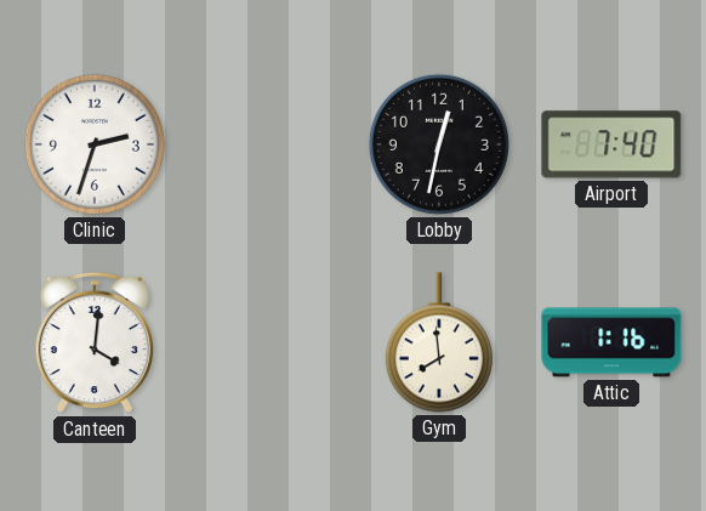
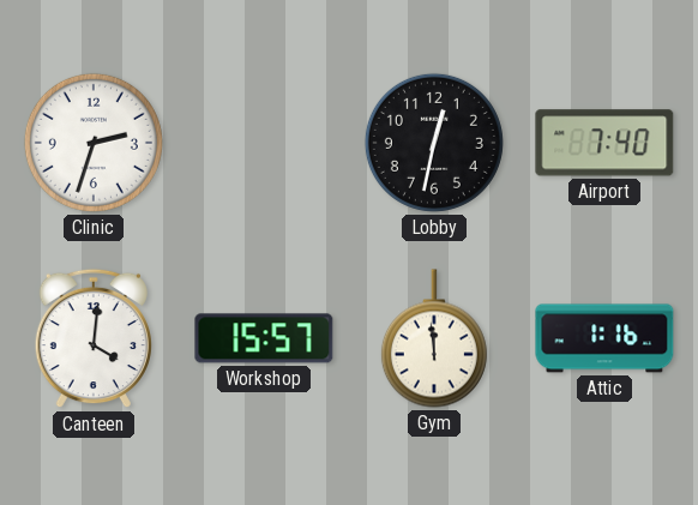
Workshop: none -> 15:57
Gym: 7:59 -> 11:59
